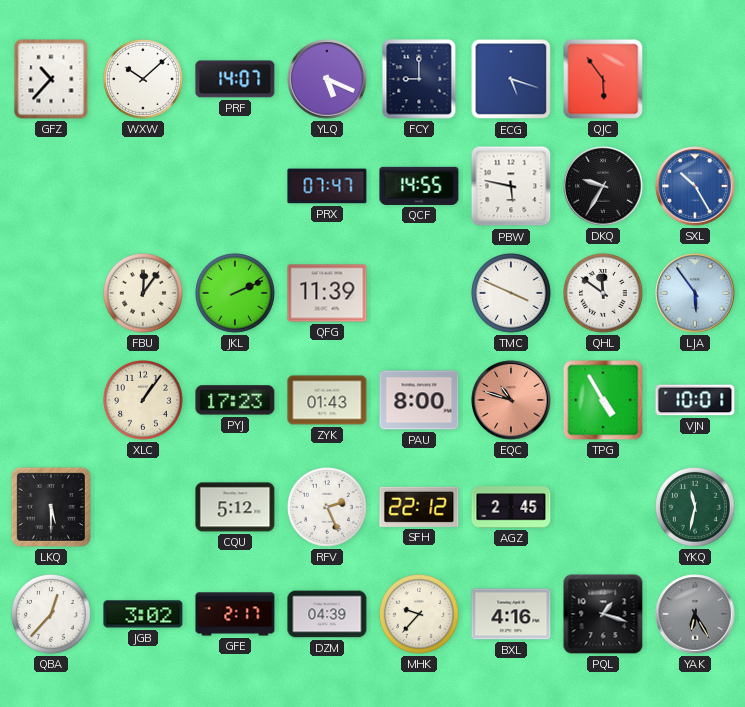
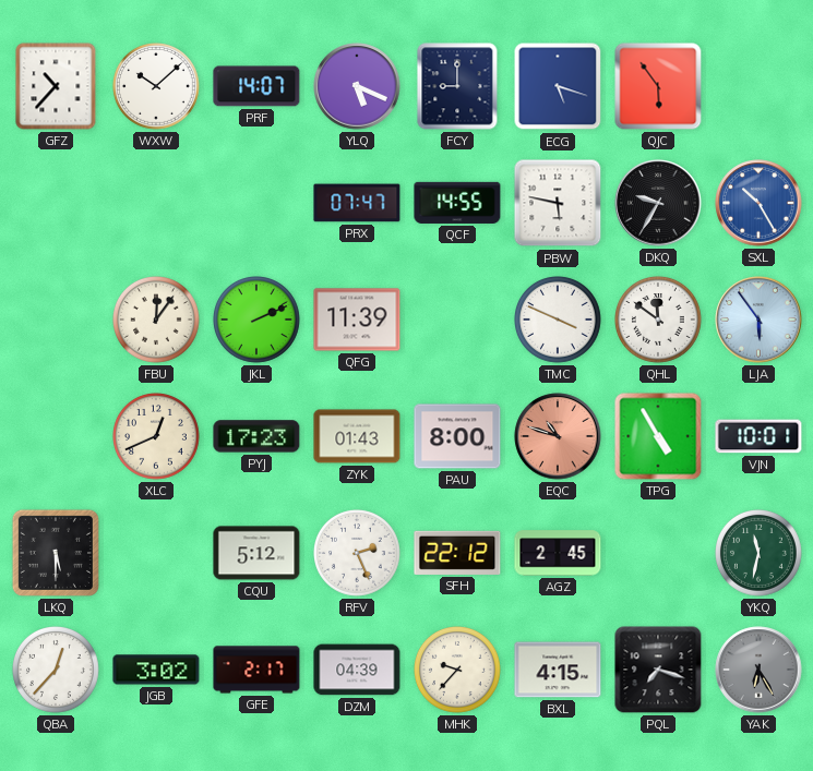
XLC: 1:06 -> 12:41
BXL: 4:16 -> 4:15
PQL: 1:18 -> 7:18
